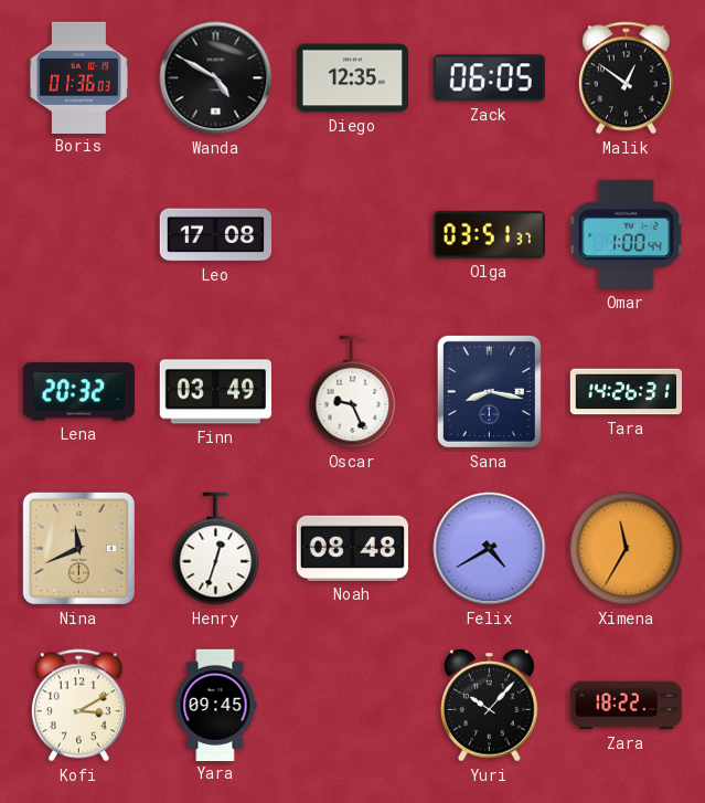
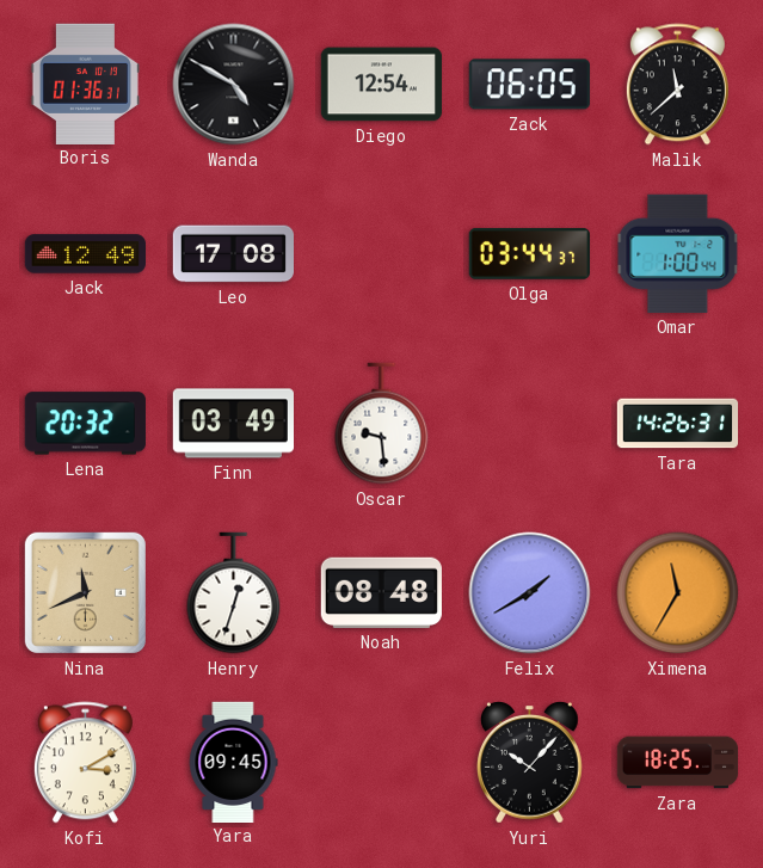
Boris: 01:36:03 -> 01:36:31
Diego: 12:35 -> 12:54
Malik: 12:51 -> 11:38
Jack: none -> 12:49
Olga: 03:51 -> 03:44
Oscar: 9:26 -> 9:29
Sana: 8:17 -> none
Felix: 4:40 -> 1:40
Zara: 18:22 -> 18:25
